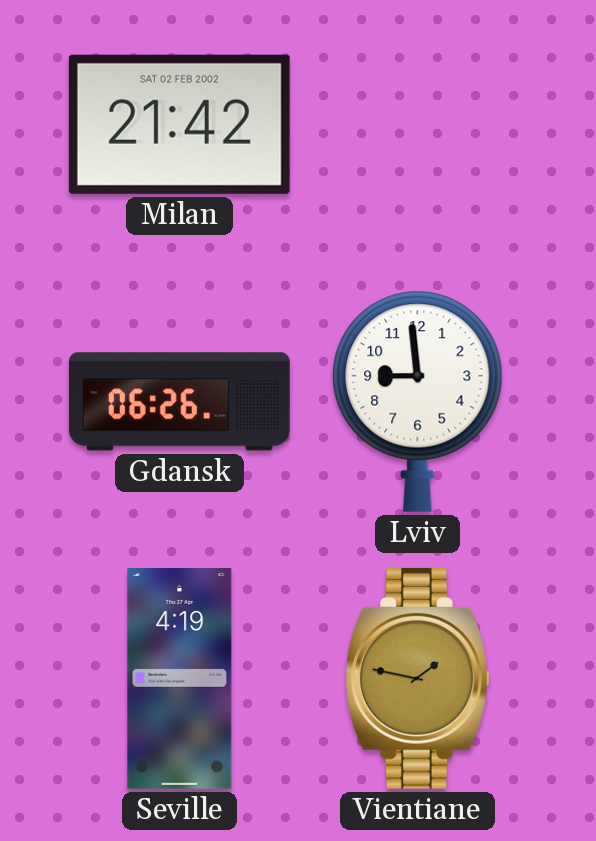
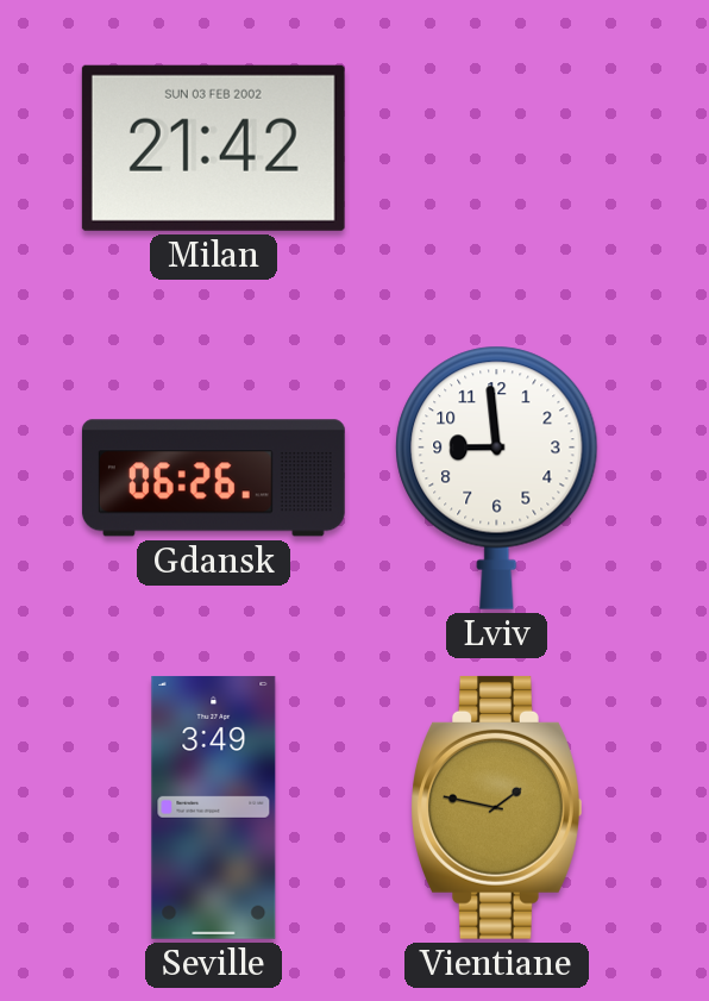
Milan date: SAT 02 FEB 2002 -> SUN 03 FEB 2002
Seville: 4:19 -> 3:49
